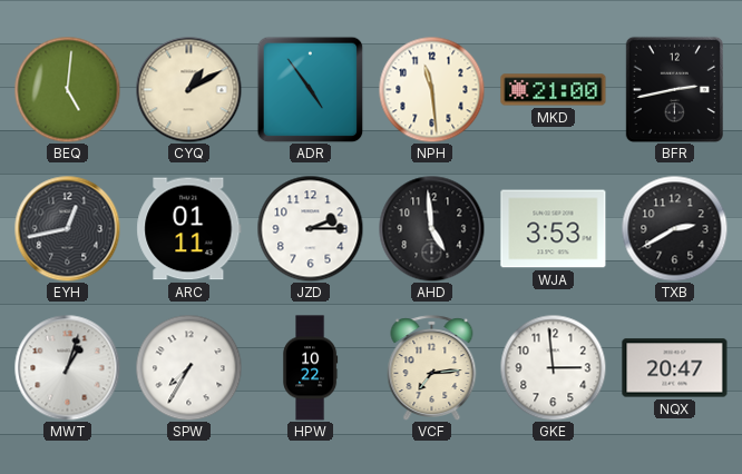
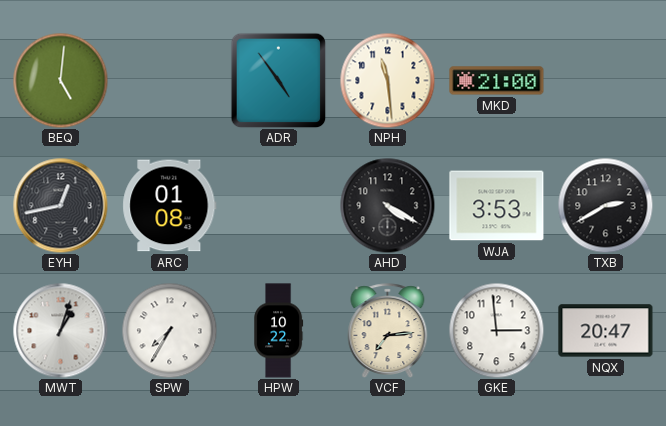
CYQ: 1:10 -> none
BFR: 2:43 -> none
ARC: 01:11 -> 01:08
JZD: 2:15 -> none
AHD: 4:59 -> 4:20
